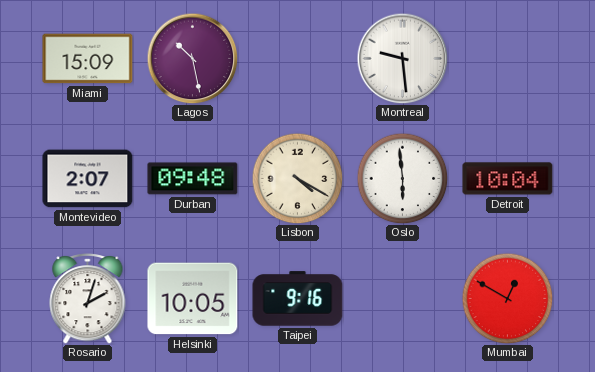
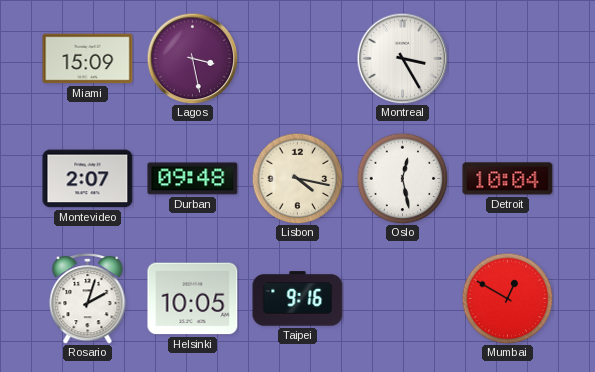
Lagos: 10:28 -> 3:28
Montreal: 9:29 -> 3:25
Lisbon: 4:20 -> 4:17
Oslo: 5:59 -> 12:28
